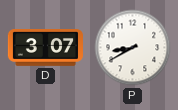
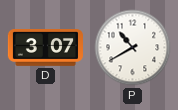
P: 8:40 -> 10:40
